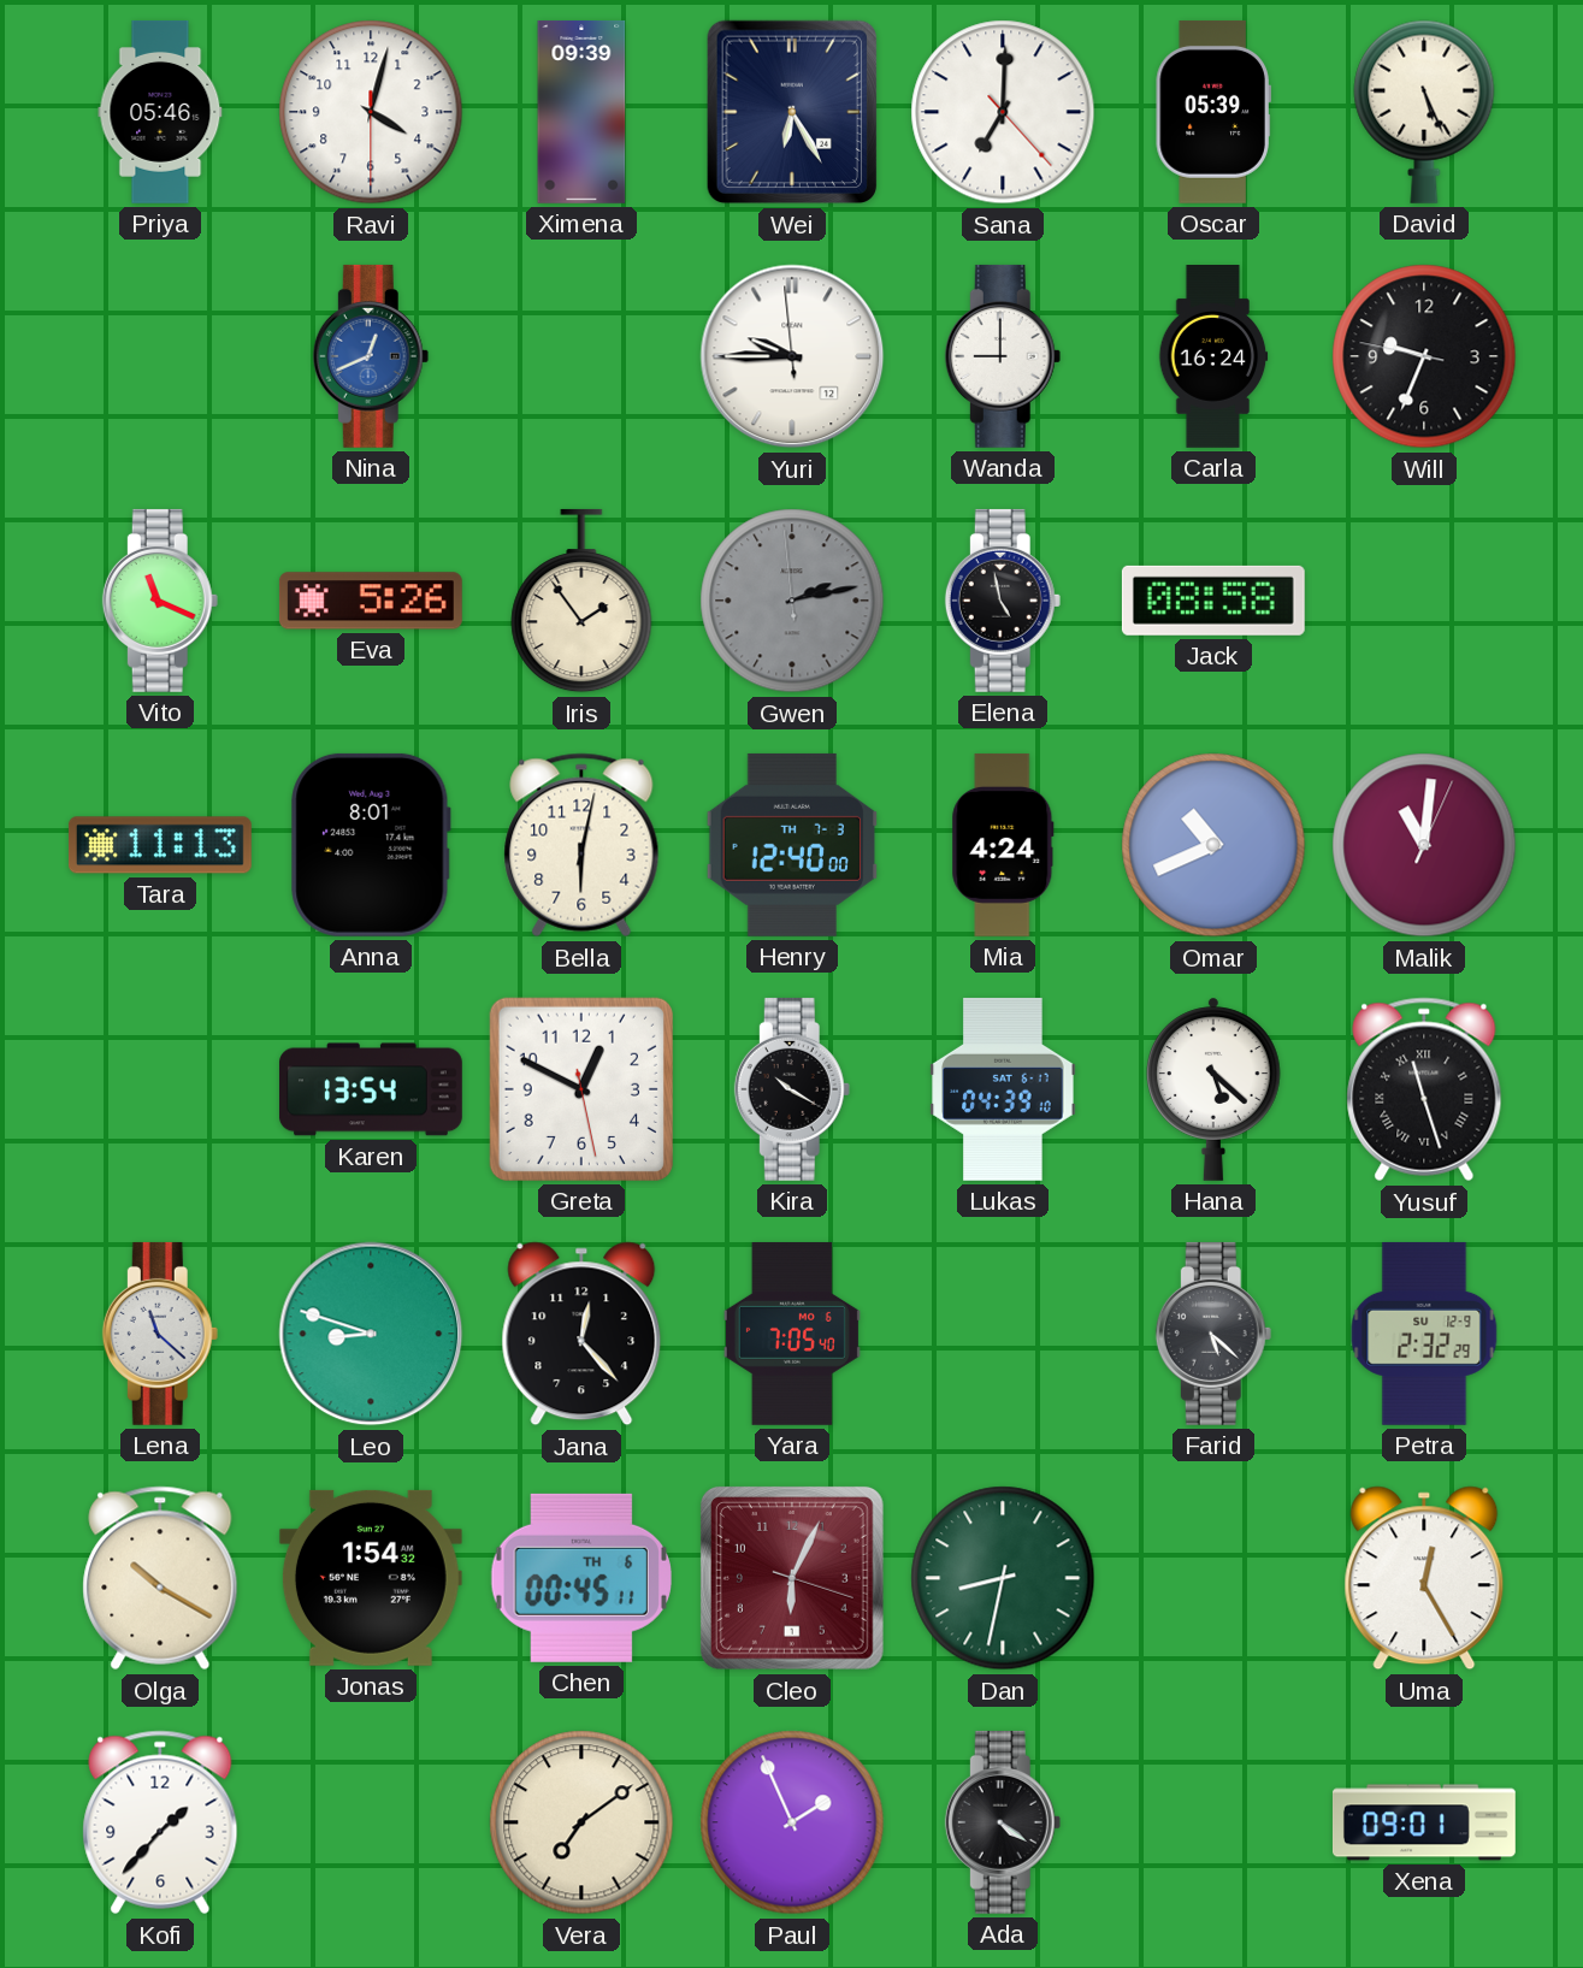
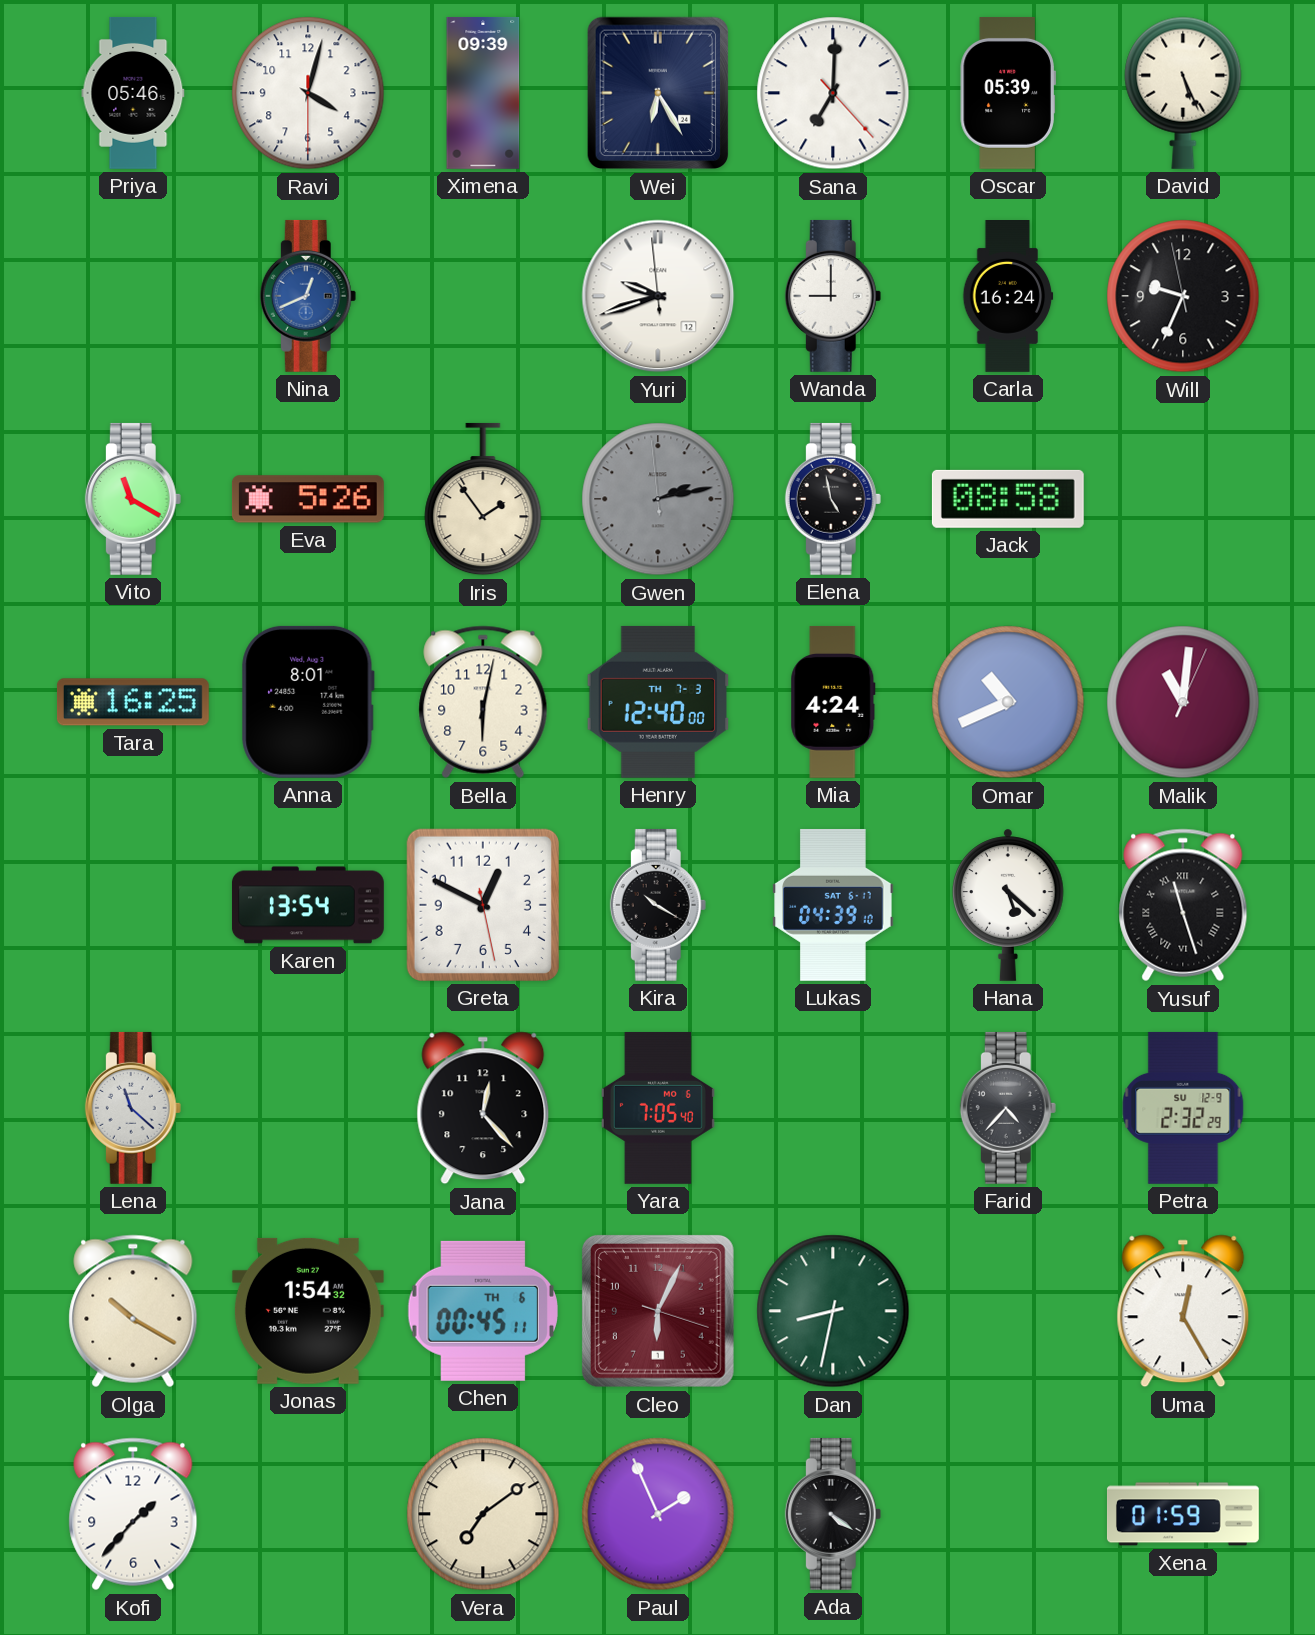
Yuri: 9:44 -> 9:41
Will: 9:33:47 -> 9:33:58
Vito: 11:19 -> 11:20
Tara: 11:13 -> 16:25
Leo: 8:48 -> none
Farid: 5:22 -> 4:37
Xena: 09:01 -> 01:59
